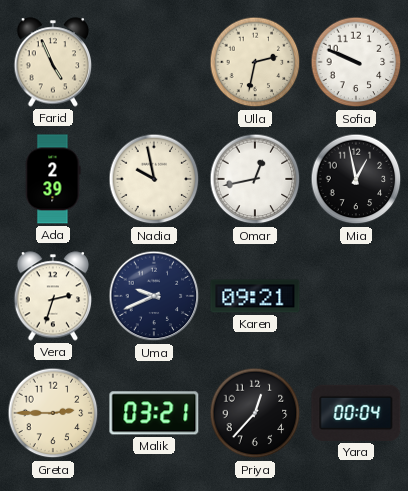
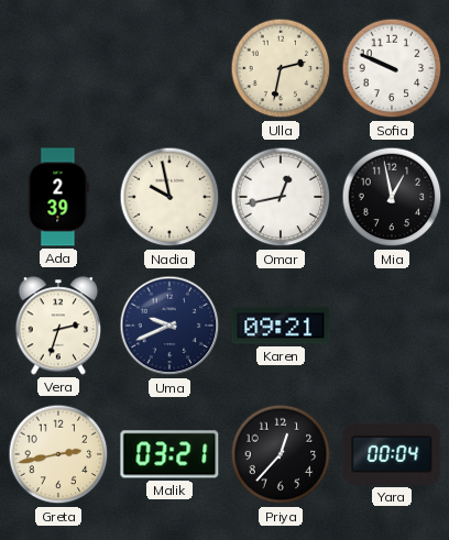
Farid: 4:56 -> none
Greta: 2:45 -> 2:43
